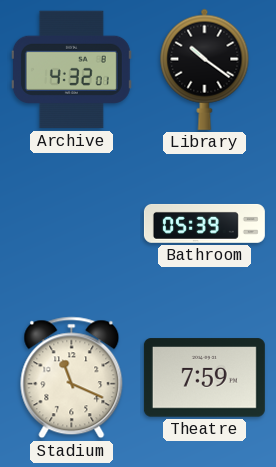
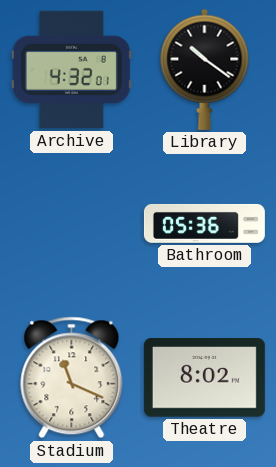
Bathroom: 05:39 -> 05:36
Theatre: 7:59 -> 8:02
